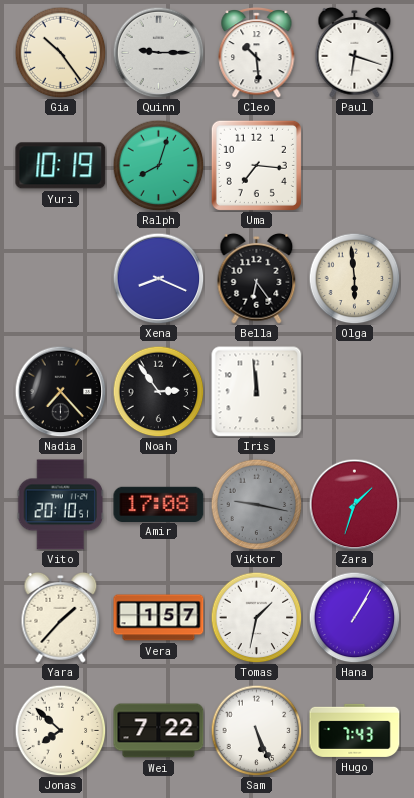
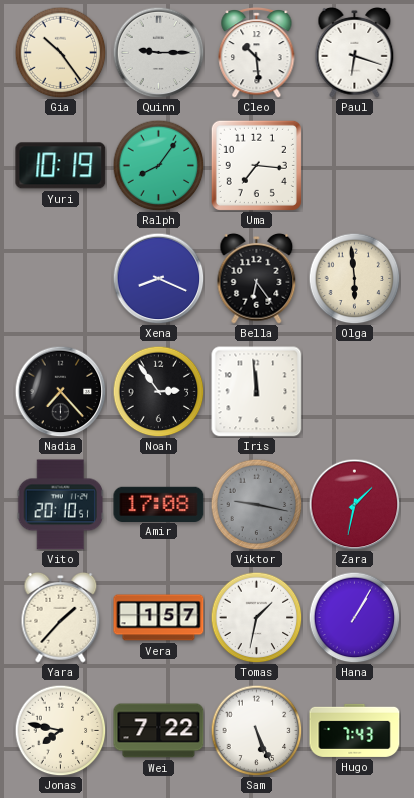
Ralph: 8:03 -> 8:06
Zara: 1:33 -> 1:32
Jonas: 7:52 -> 7:47
